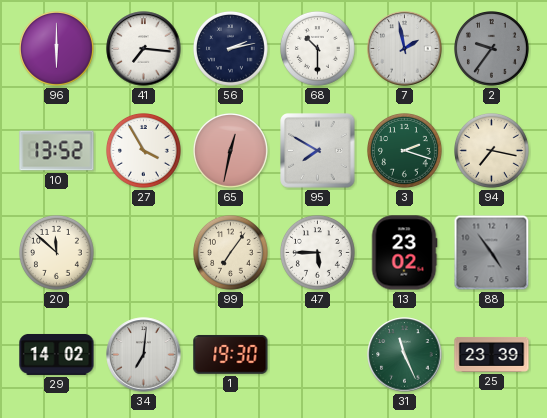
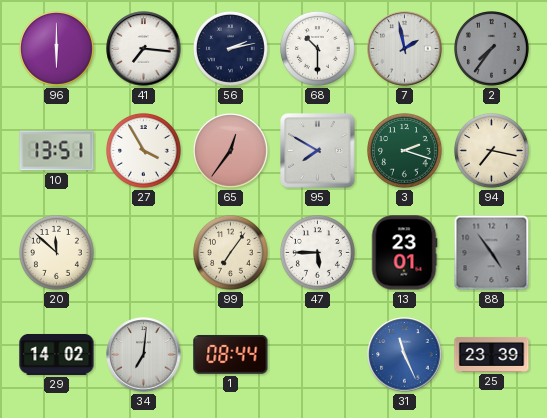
2: 9:36 -> 7:36
10: 13:52 -> 13:51
65: 12:32 -> 12:36
13: 23:02 -> 23:01
1: 19:30 -> 08:44
31 dial: green -> blue
